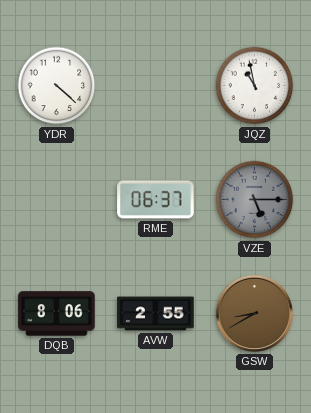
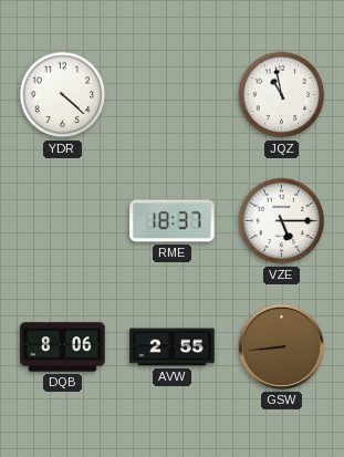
RME: 06:37 -> 18:37
VZE dial: grey -> white
GSW: 8:40 -> 8:44
